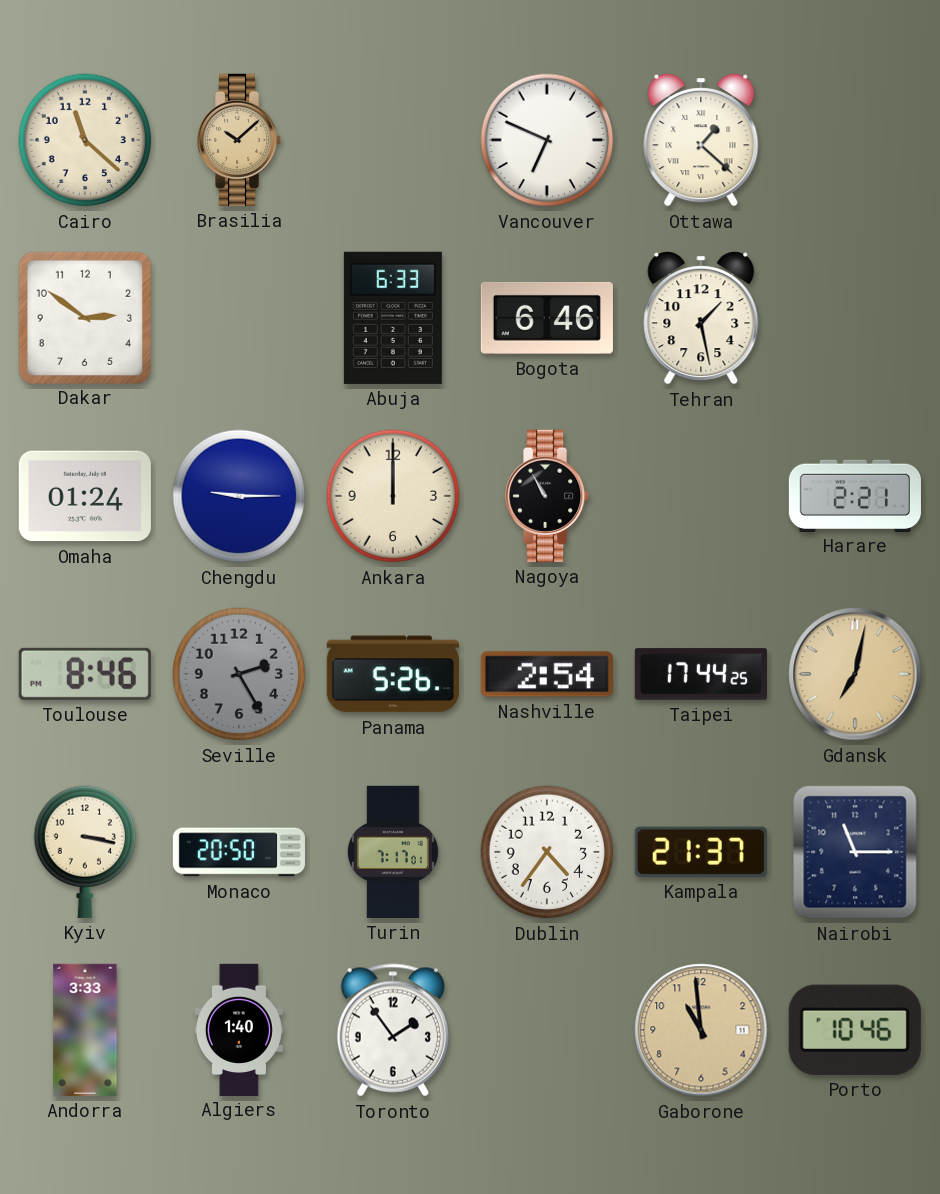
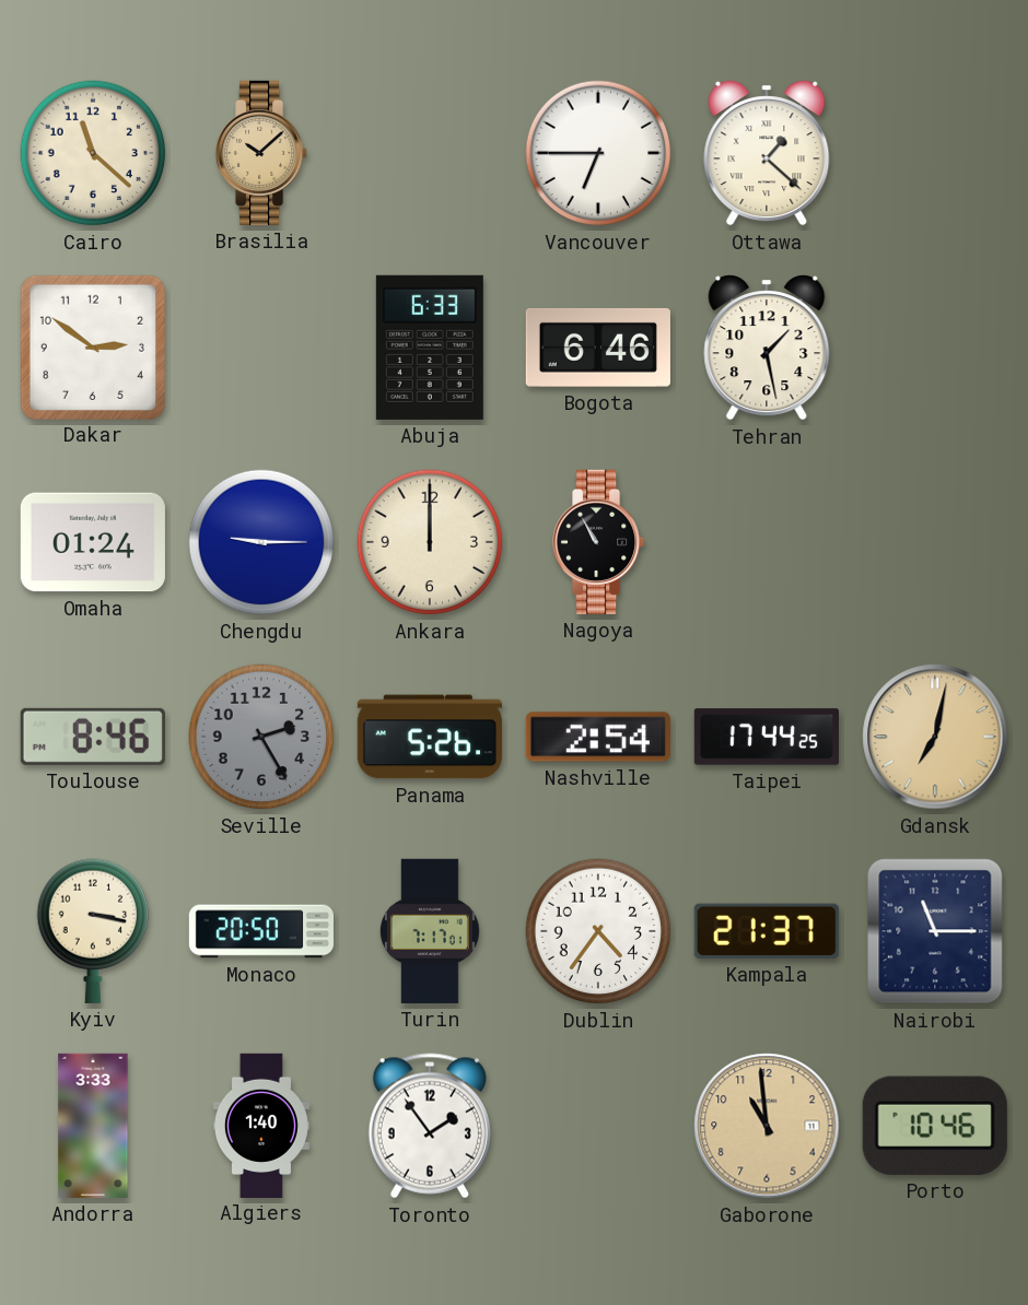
Vancouver: 6:49 -> 6:45
Harare: 2:21 -> none
